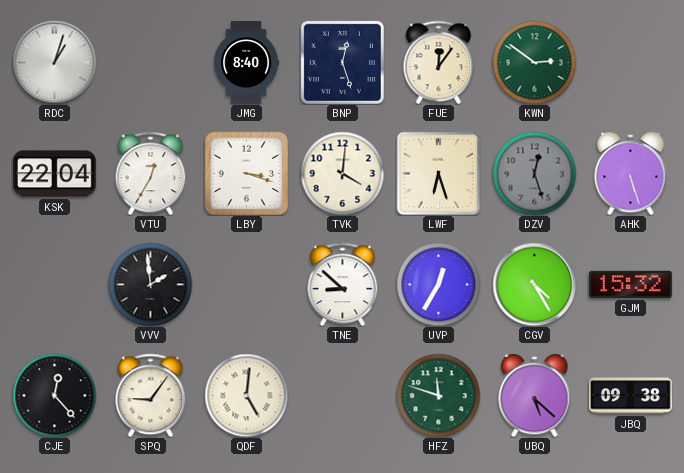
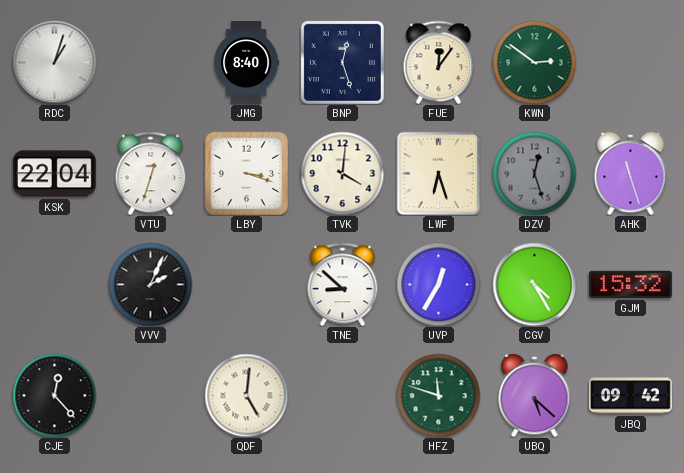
VTU: 12:35 -> 12:33
AHK: 5:27 -> 11:27
VVV: 1:59 -> 2:04
SPQ: 9:06 -> none
JBQ: 09:38 -> 09:42
